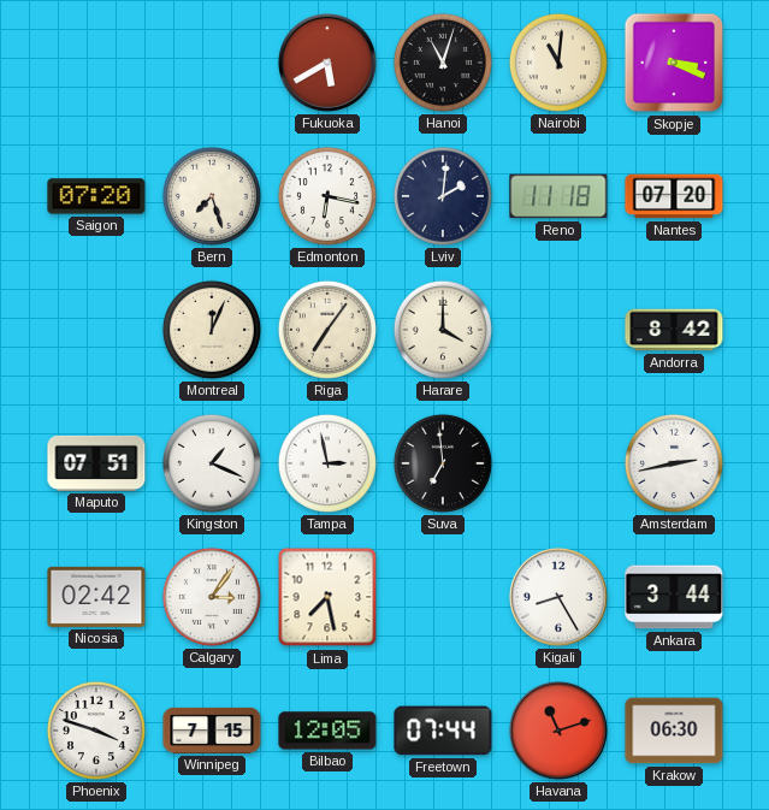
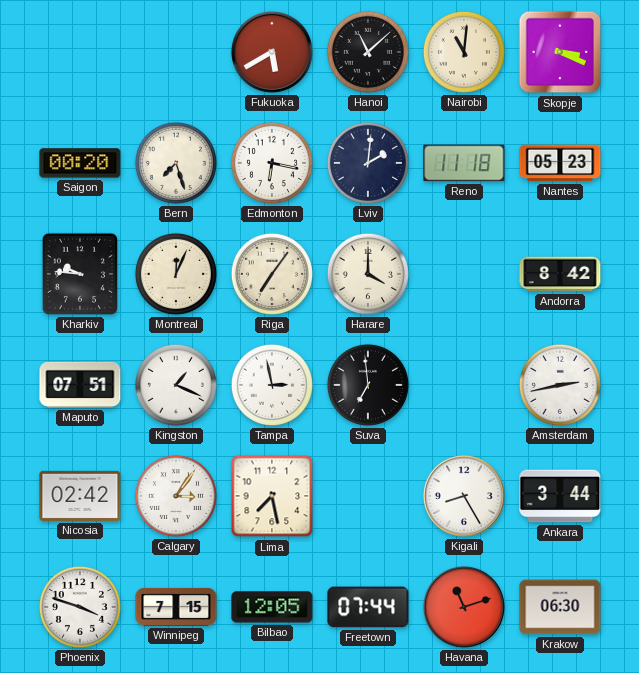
Hanoi: 11:03 -> 11:08
Saigon: 07:20 -> 00:20
Nantes: 07:20 -> 05:23
Kharkiv: none -> 9:46
